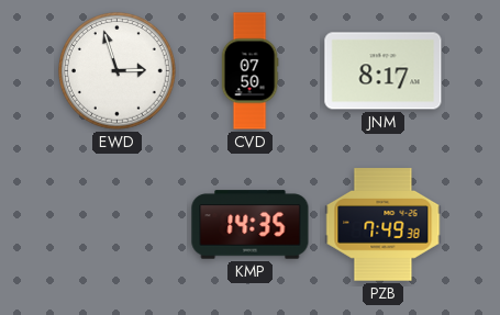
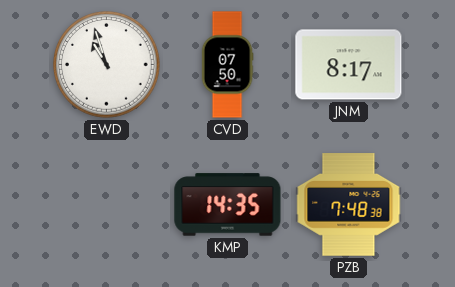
EWD: 2:57 -> 10:57
PZB: 7:49 -> 7:48
